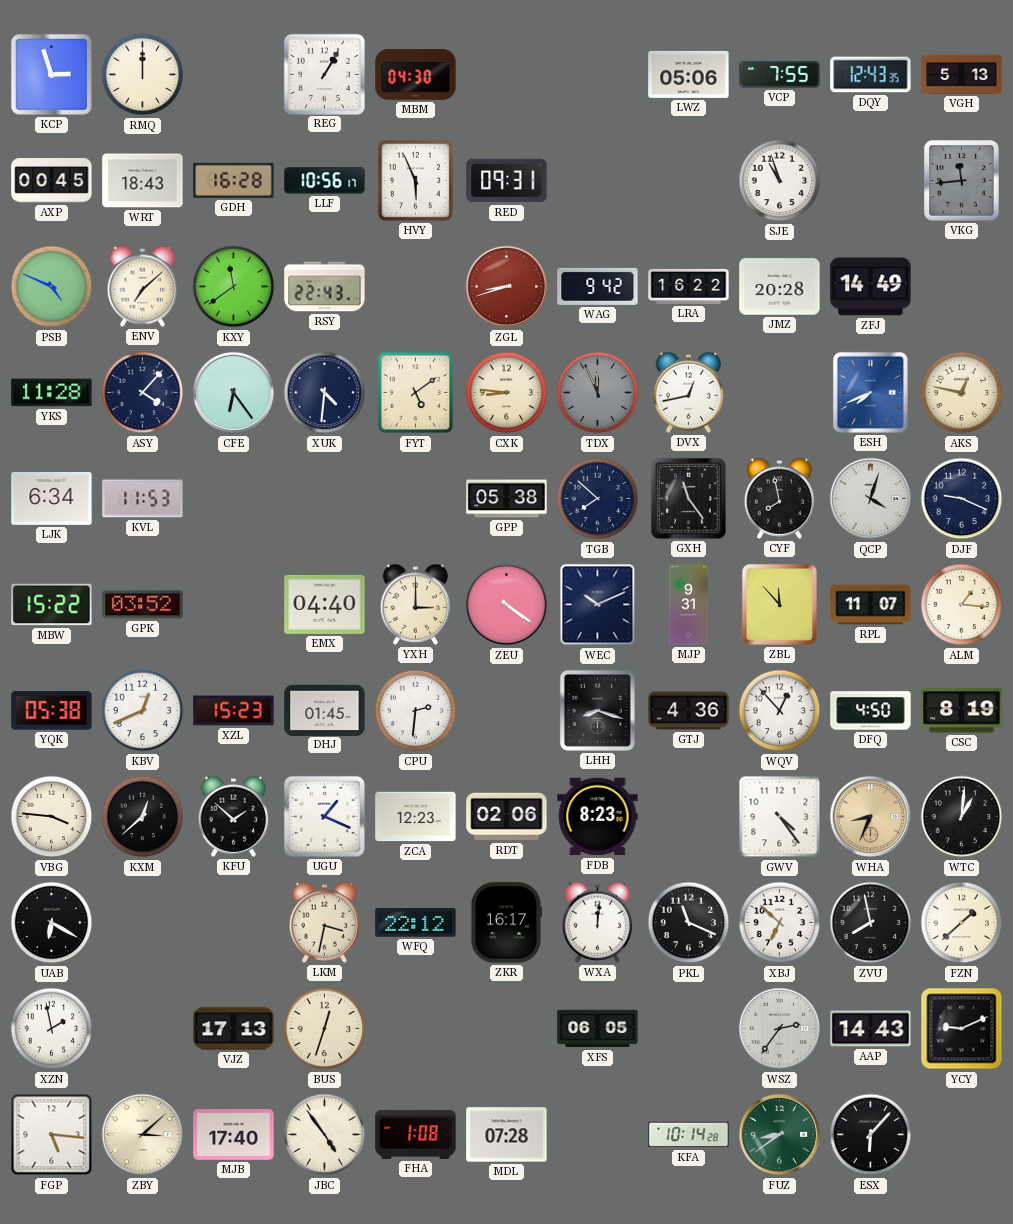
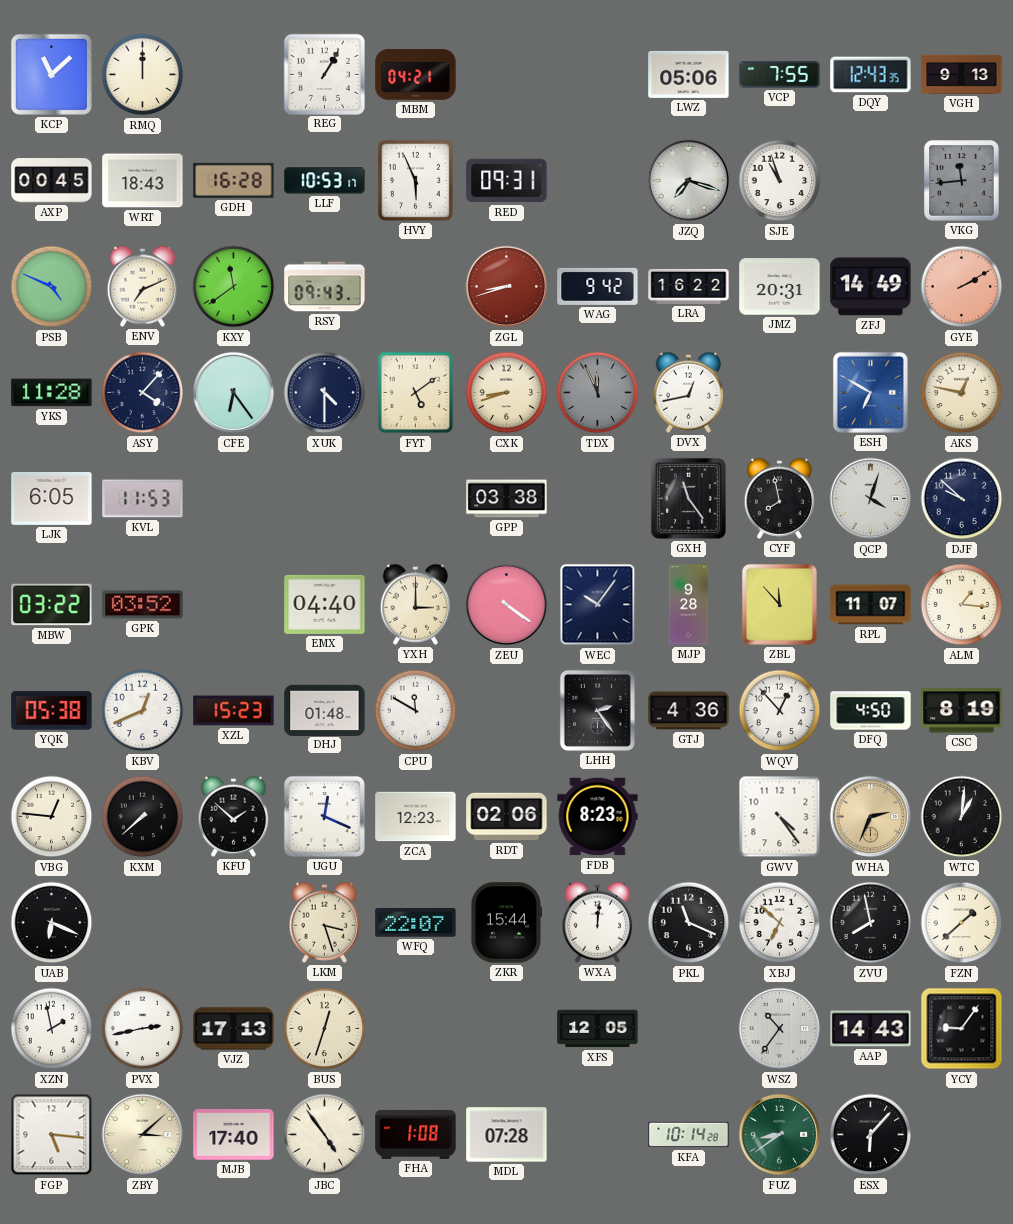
KCP: 2:57 -> 11:08
MBM: 04:30 -> 04:21
VGH: 5:13 -> 9:13
LLF: 10:56 -> 10:53
JZQ: none -> 7:18
ENV: 7:08 -> 7:11
RSY: 22:43 -> 09:43
JMZ: 20:28 -> 20:31
GYE: none -> 2:10
XUK: 4:31 -> 4:30
CXK: 8:46 -> 8:42
ESH: 7:41 -> 6:50
LJK: 6:34 -> 6:05
GPP: 05:38 -> 03:38
TGB: 7:52 -> none
DJF: 9:19 -> 9:52
MBW: 15:22 -> 03:22
WEC: 10:11 -> 10:06
MJP: 9:31 -> 9:28
DHJ: 01:45 -> 01:48
CPU: 2:31 -> 11:50
LHH: 8:18 -> 2:24
VBG: 3:46 -> 12:46
KXM: 12:38 -> 7:38
UGU: 1:19 -> 12:19
WHA: 8:34 -> 2:34
UAB: 6:20 -> 6:19
LKM: 3:32 -> 3:27
WFQ: 22:12 -> 22:07
ZKR: 16:17 -> 15:44
PVX: none -> 2:43
XFS: 06:05 -> 12:05
WSZ: 2:36 -> 10:36
YCY: 9:11 -> 9:06
